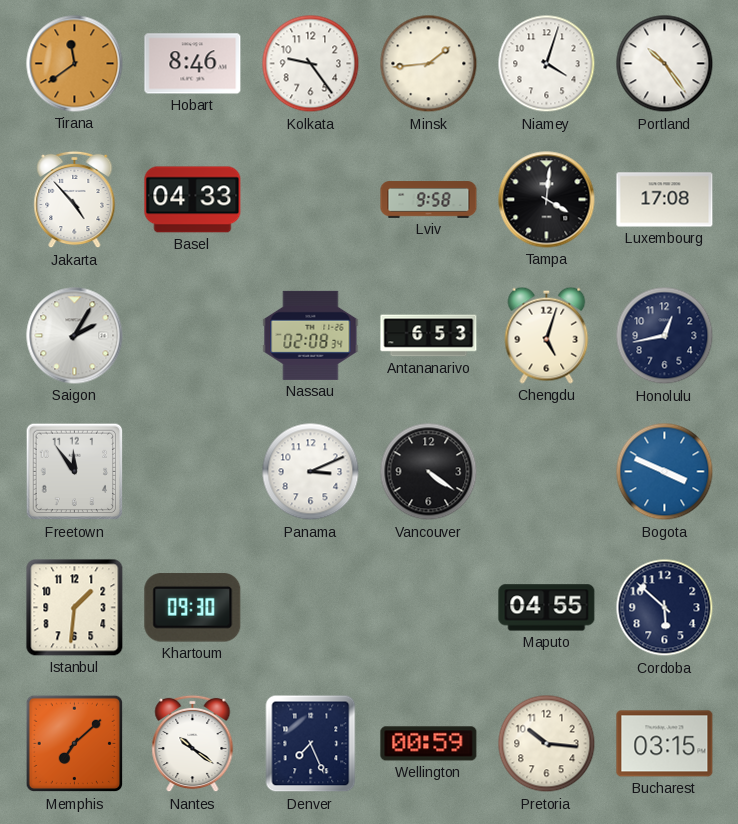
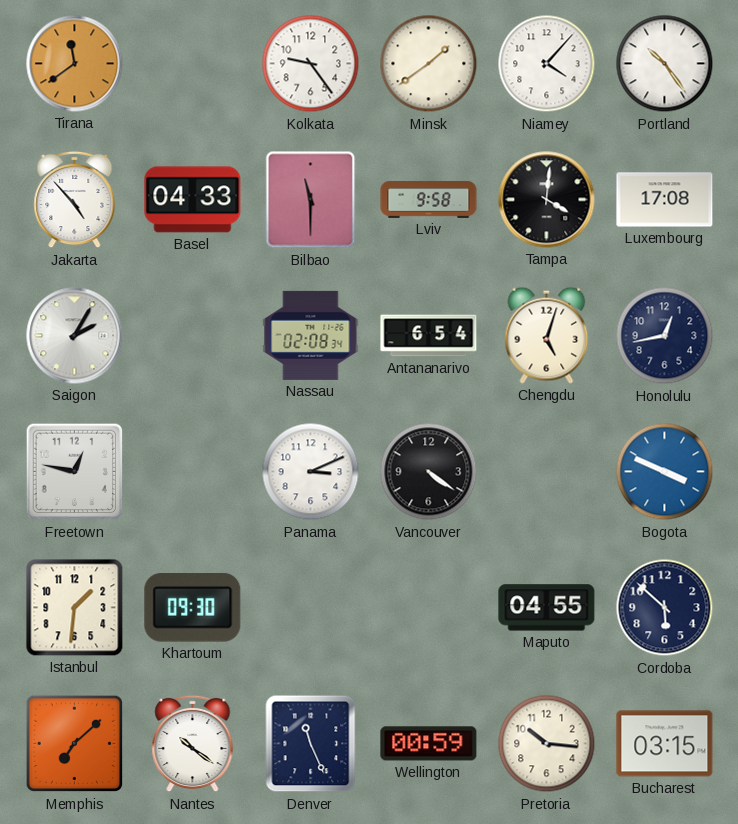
Hobart: 8:46 -> none
Minsk: 1:44 -> 1:39
Niamey: 4:03 -> 4:07
Bilbao: none -> 11:30
Antananarivo: 6:53 -> 6:54
Freetown: 11:54 -> 12:47
Denver: 7:26 -> 11:26
